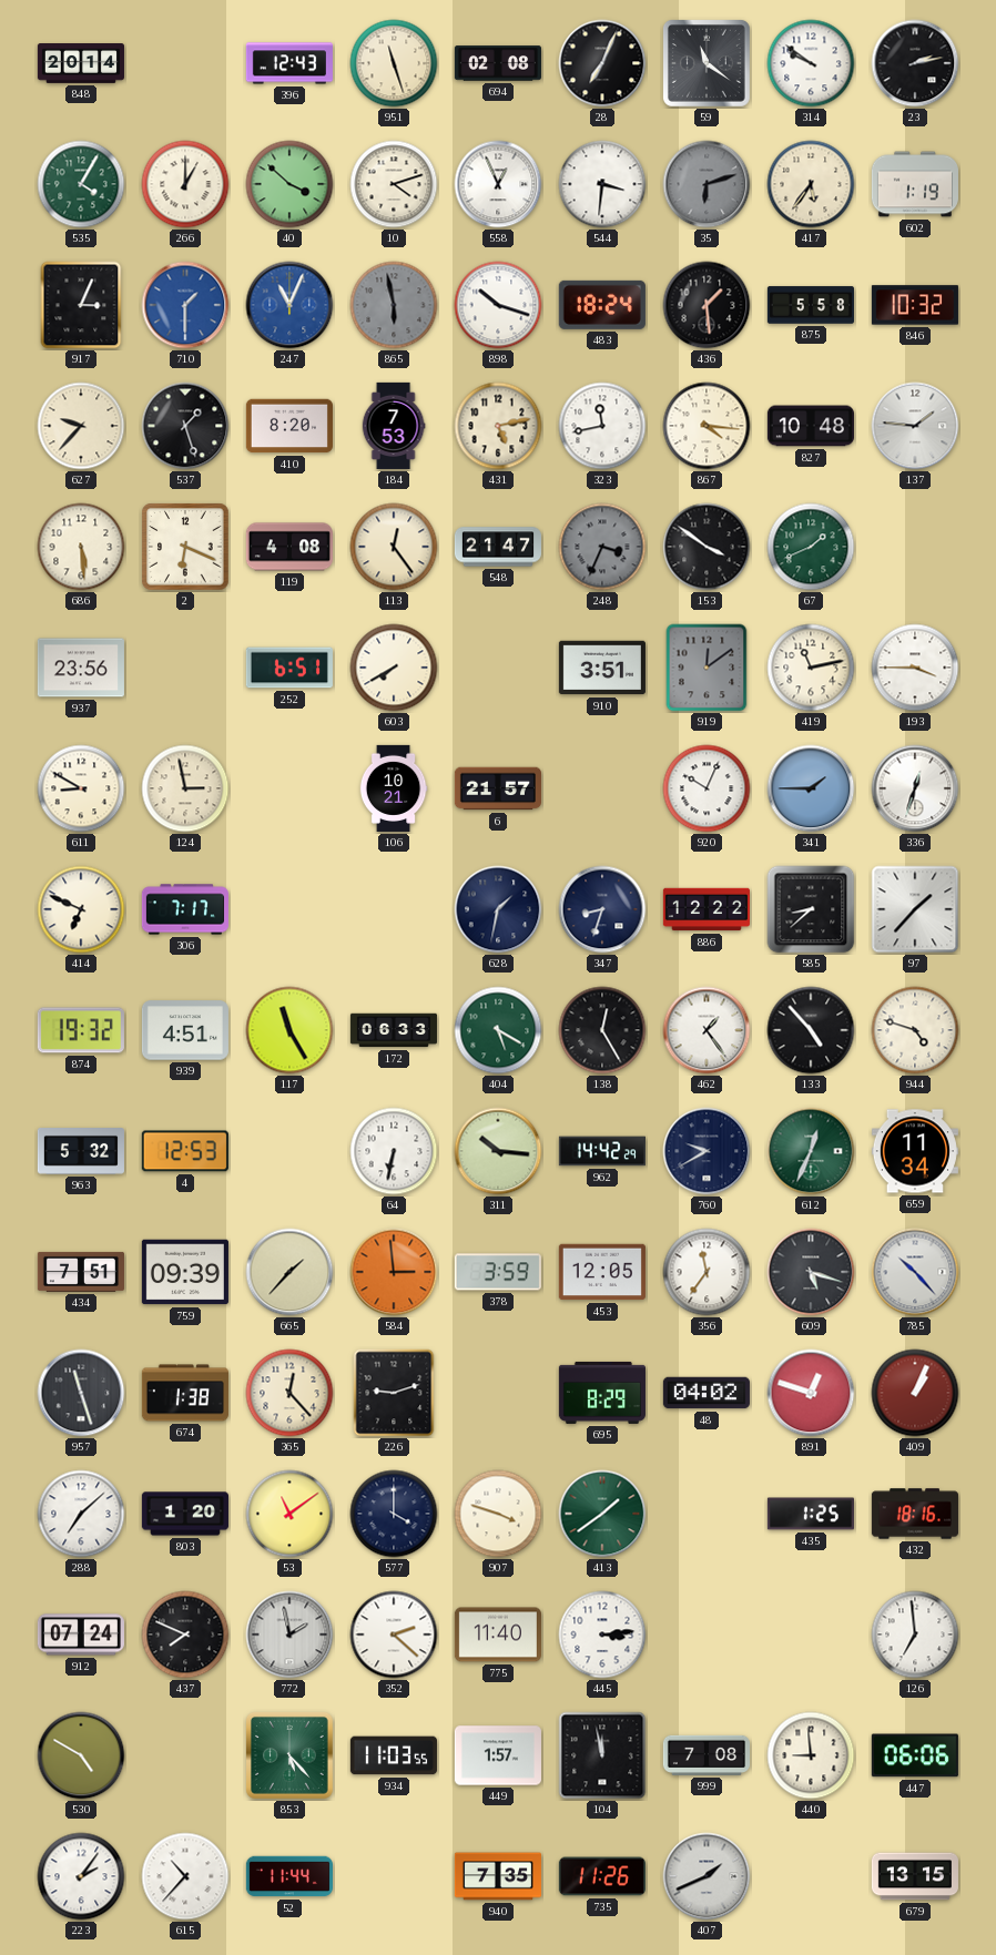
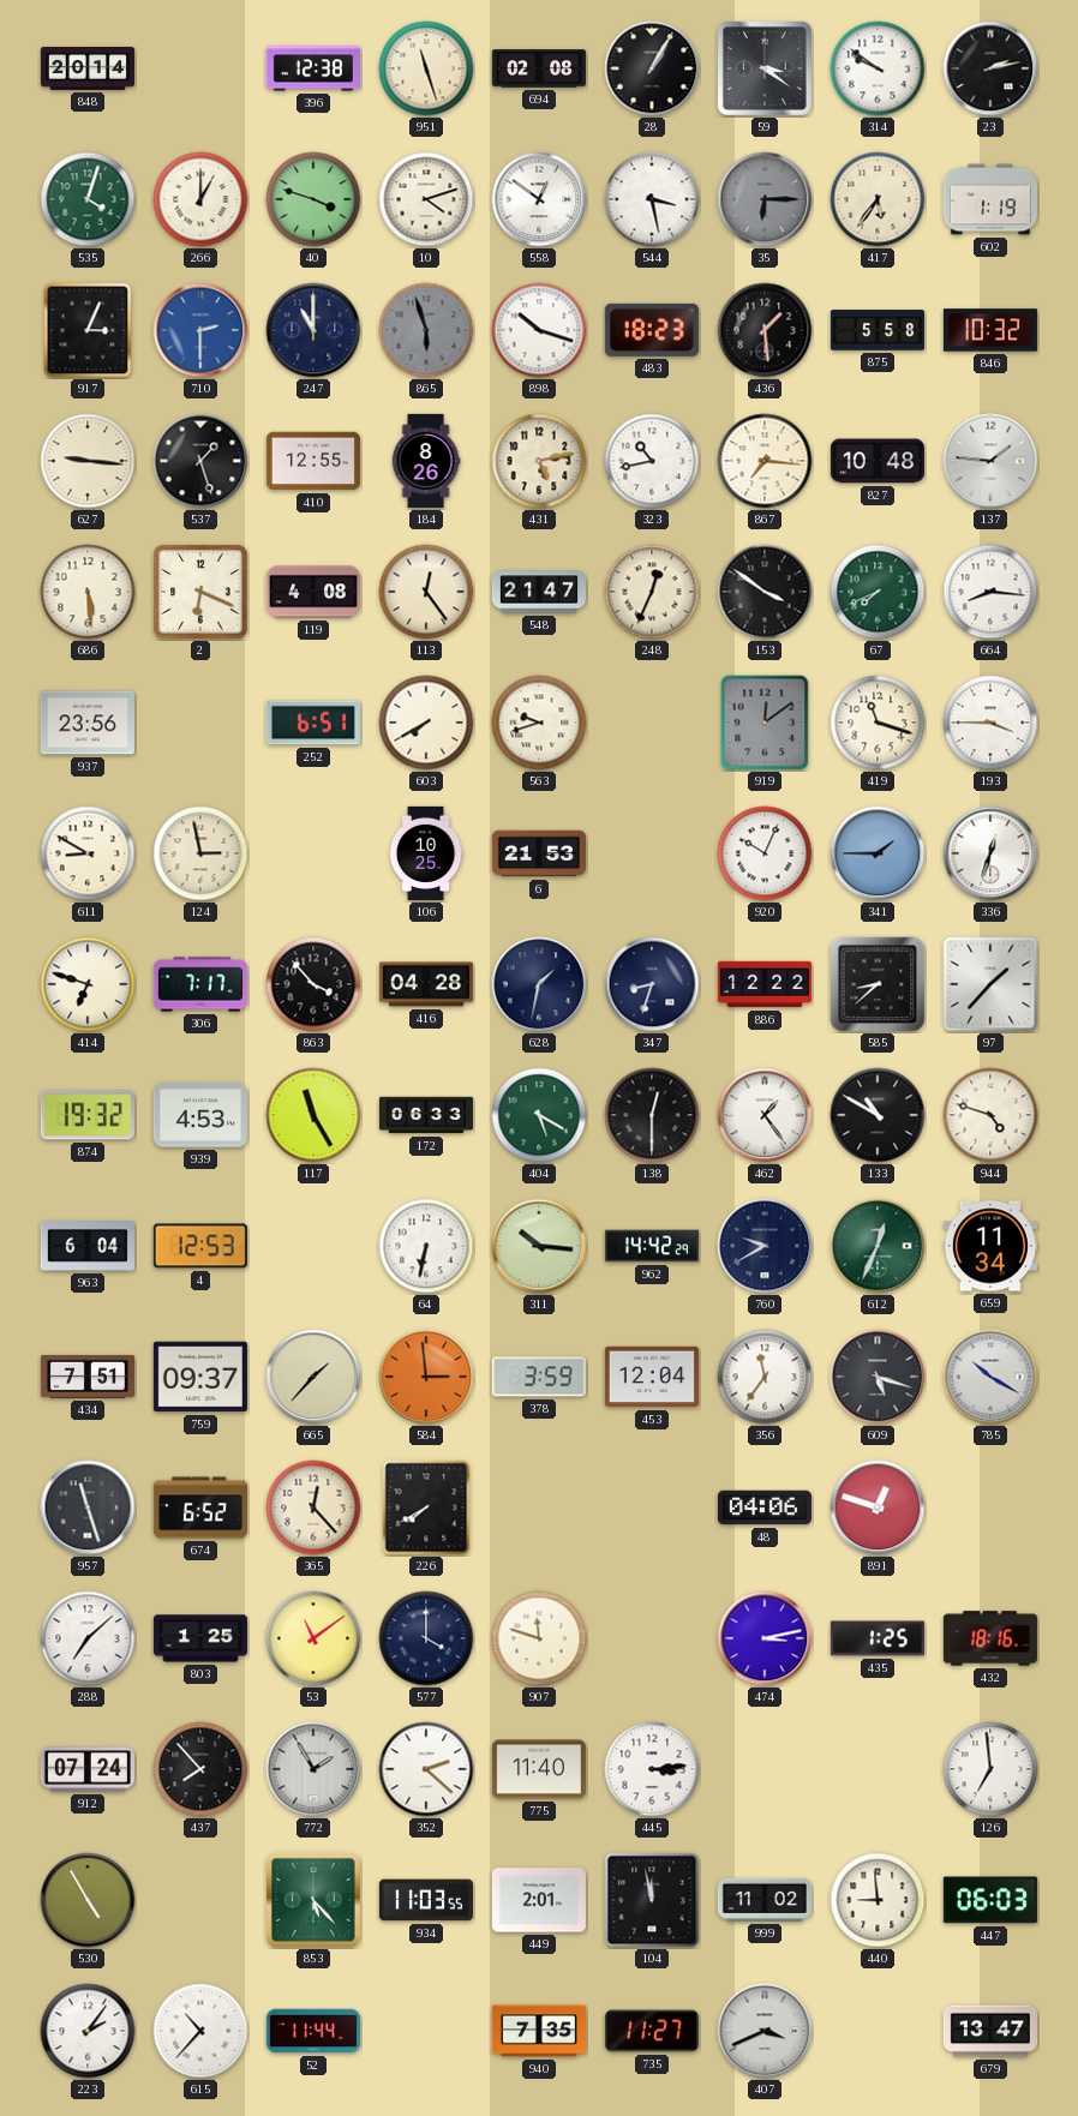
396: 12:43 -> 12:38
28: 7:04 -> 1:05
59: 11:21 -> 3:21
535: 4:05 -> 4:03
40: 3:52 -> 3:48
558: 12:56 -> 12:51
544: 3:31 -> 3:28
35: 6:12 -> 6:15
710: 1:30 -> 2:30
247: 11:04 -> 11:00
247 dial: blue -> navy
865: 5:58 -> 5:57
483: 18:24 -> 18:23
627: 9:37 -> 9:16
410: 8:20 -> 12:55
184: 7:53 -> 8:26
323: 11:43 -> 10:43
867: 4:16 -> 7:16
248: 3:34 -> 12:34
248 dial: grey -> cream
67: 1:41 -> 7:41
664: none -> 8:16
563: none -> 9:42
910: 3:51 -> none
419: 11:13 -> 11:18
106: 10:21 -> 10:25
6: 21:57 -> 21:53
414: 6:49 -> 6:48
863: none -> 3:53
416: none -> 04:28
939: 4:51 -> 4:53
138: 12:25 -> 12:30
133: 4:53 -> 10:50
963: 5:32 -> 6:04
759: 09:39 -> 09:37
453: 12:05 -> 12:04
785: 10:23 -> 10:20
674: 1:38 -> 6:52
226: 9:12 -> 7:40
695: 8:29 -> none
48: 04:02 -> 04:06
409: 1:04 -> none
803: 1:20 -> 1:25
907: 3:48 -> 11:48
413: 1:39 -> none
474: none -> 3:13
437: 7:49 -> 7:53
772: 1:58 -> 1:55
530: 4:50 -> 4:55
449: 1:57 -> 2:01
999: 7:08 -> 11:02
447: 06:06 -> 06:03
735: 11:26 -> 11:27
407: 1:41 -> 3:41
679: 13:15 -> 13:47
